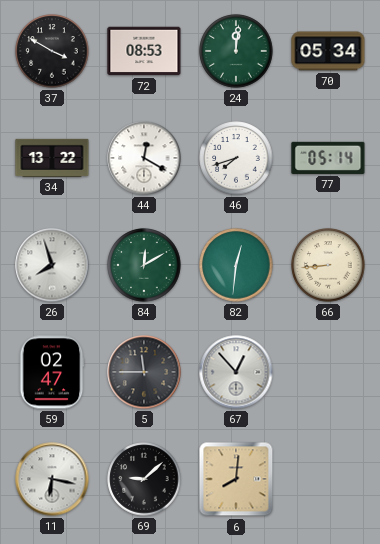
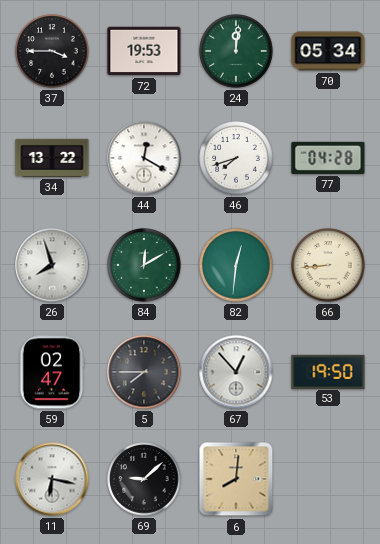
37: 3:50 -> 3:45
72: 08:53 -> 19:53
77: 05:14 -> 04:28
5: 11:45 -> 7:45
53: none -> 19:50
